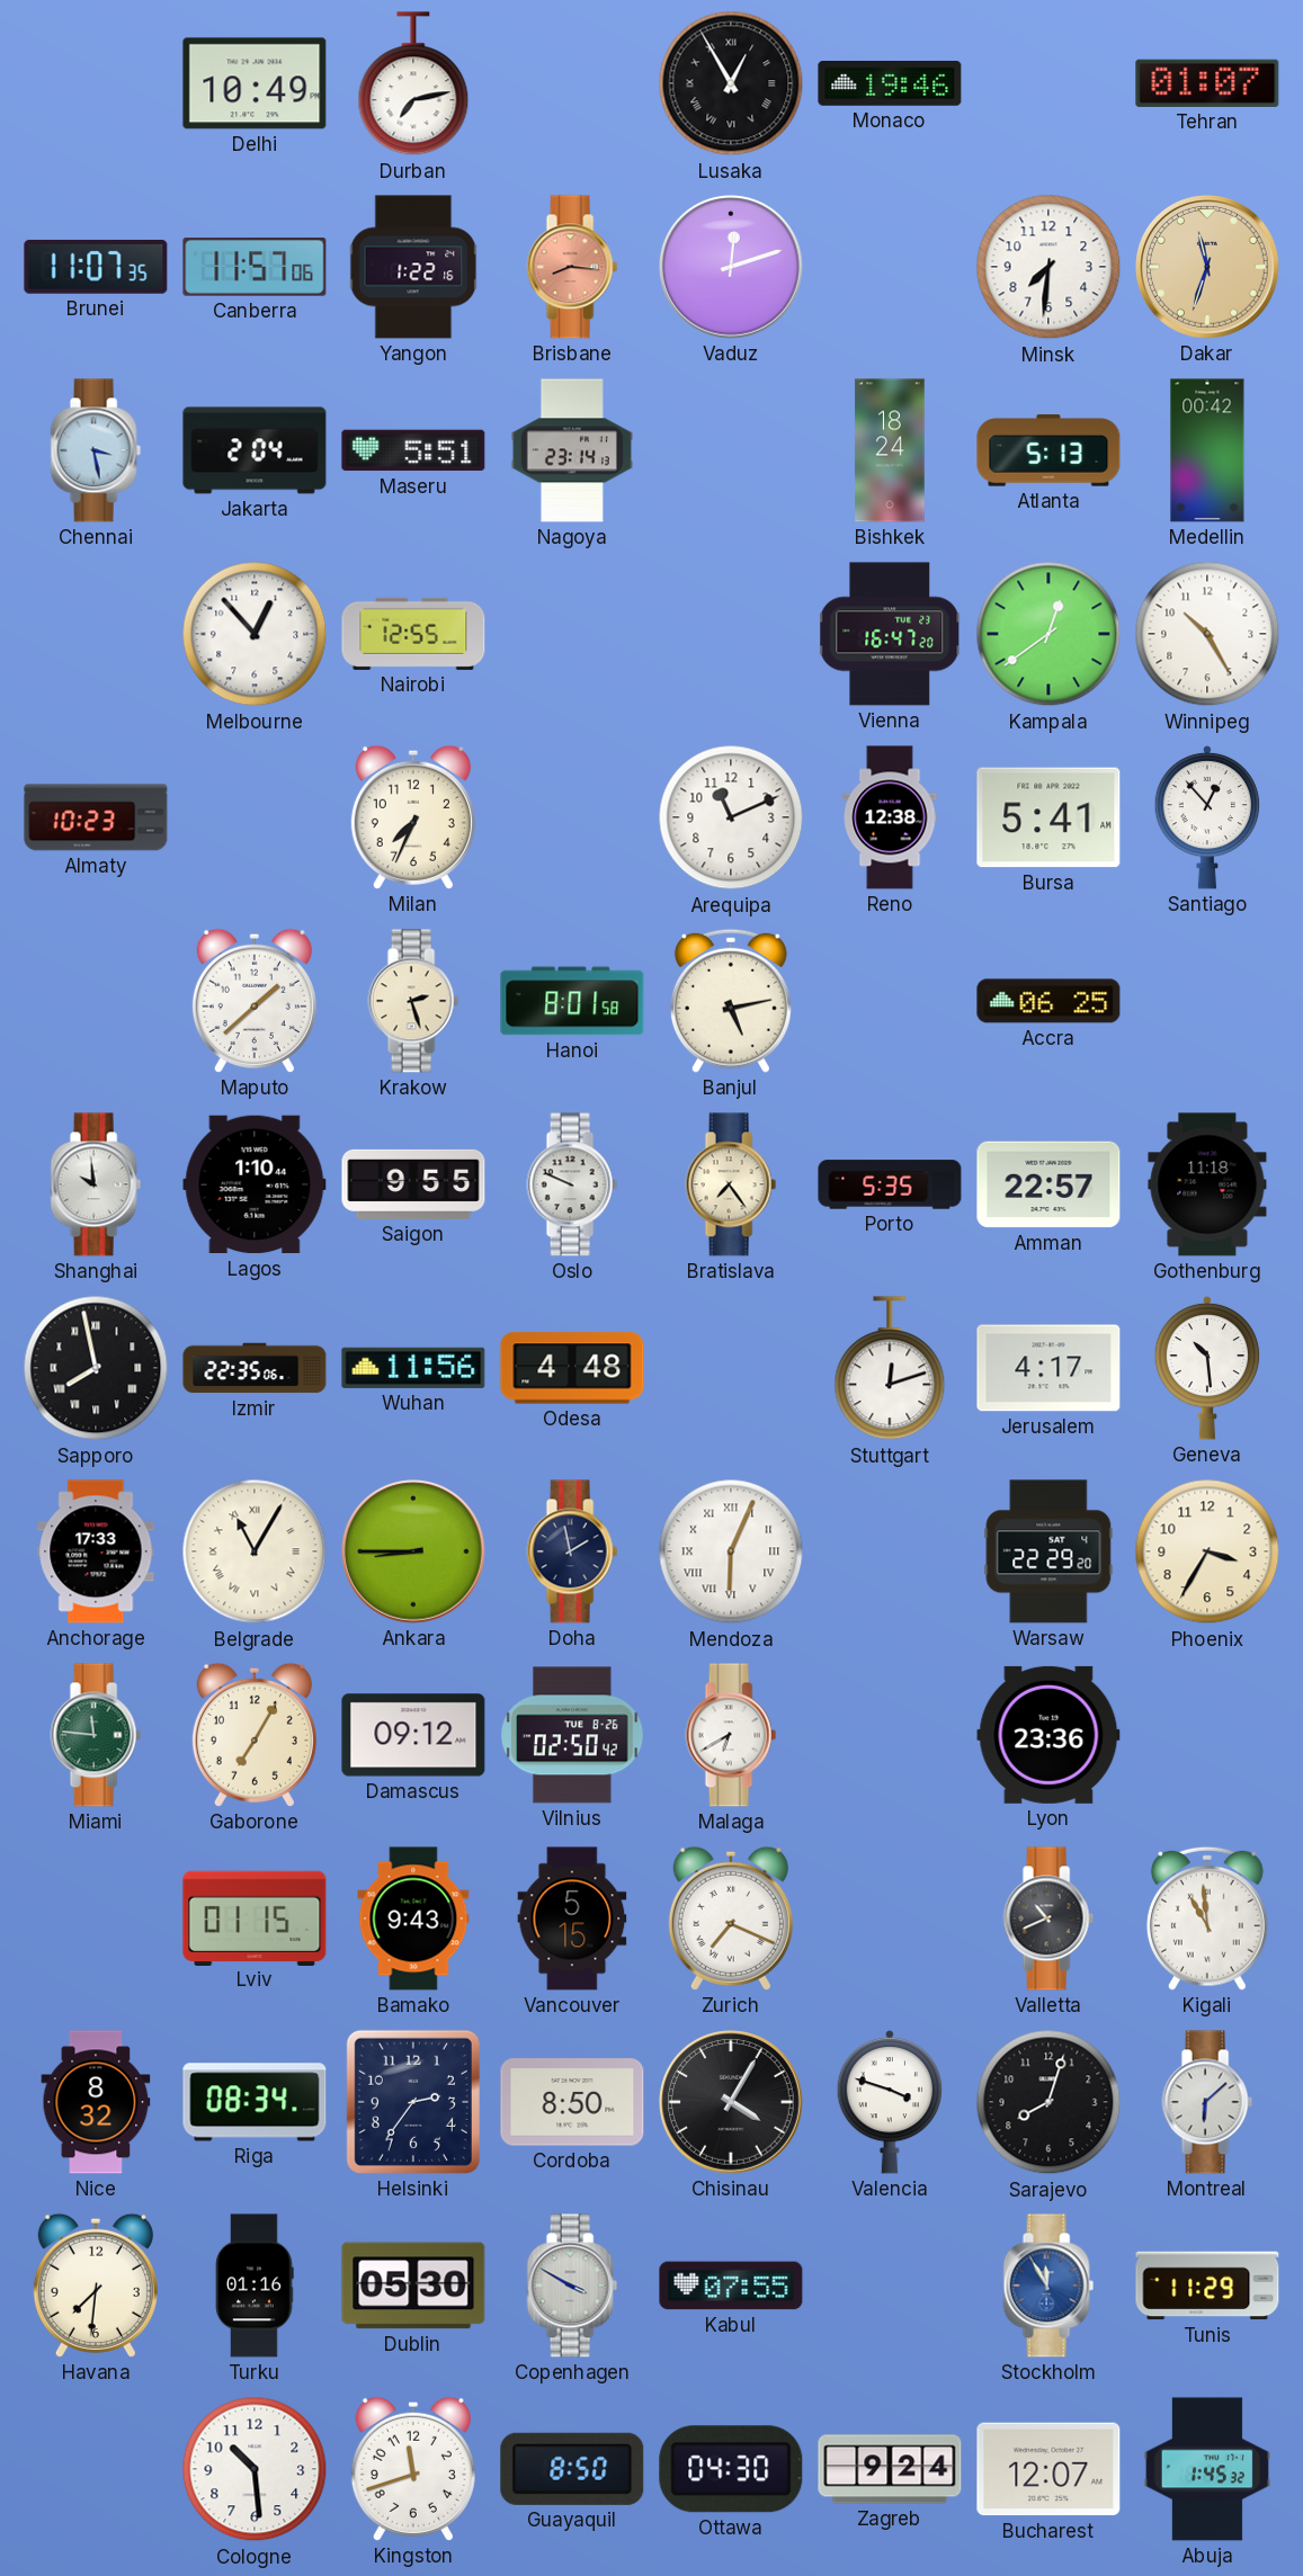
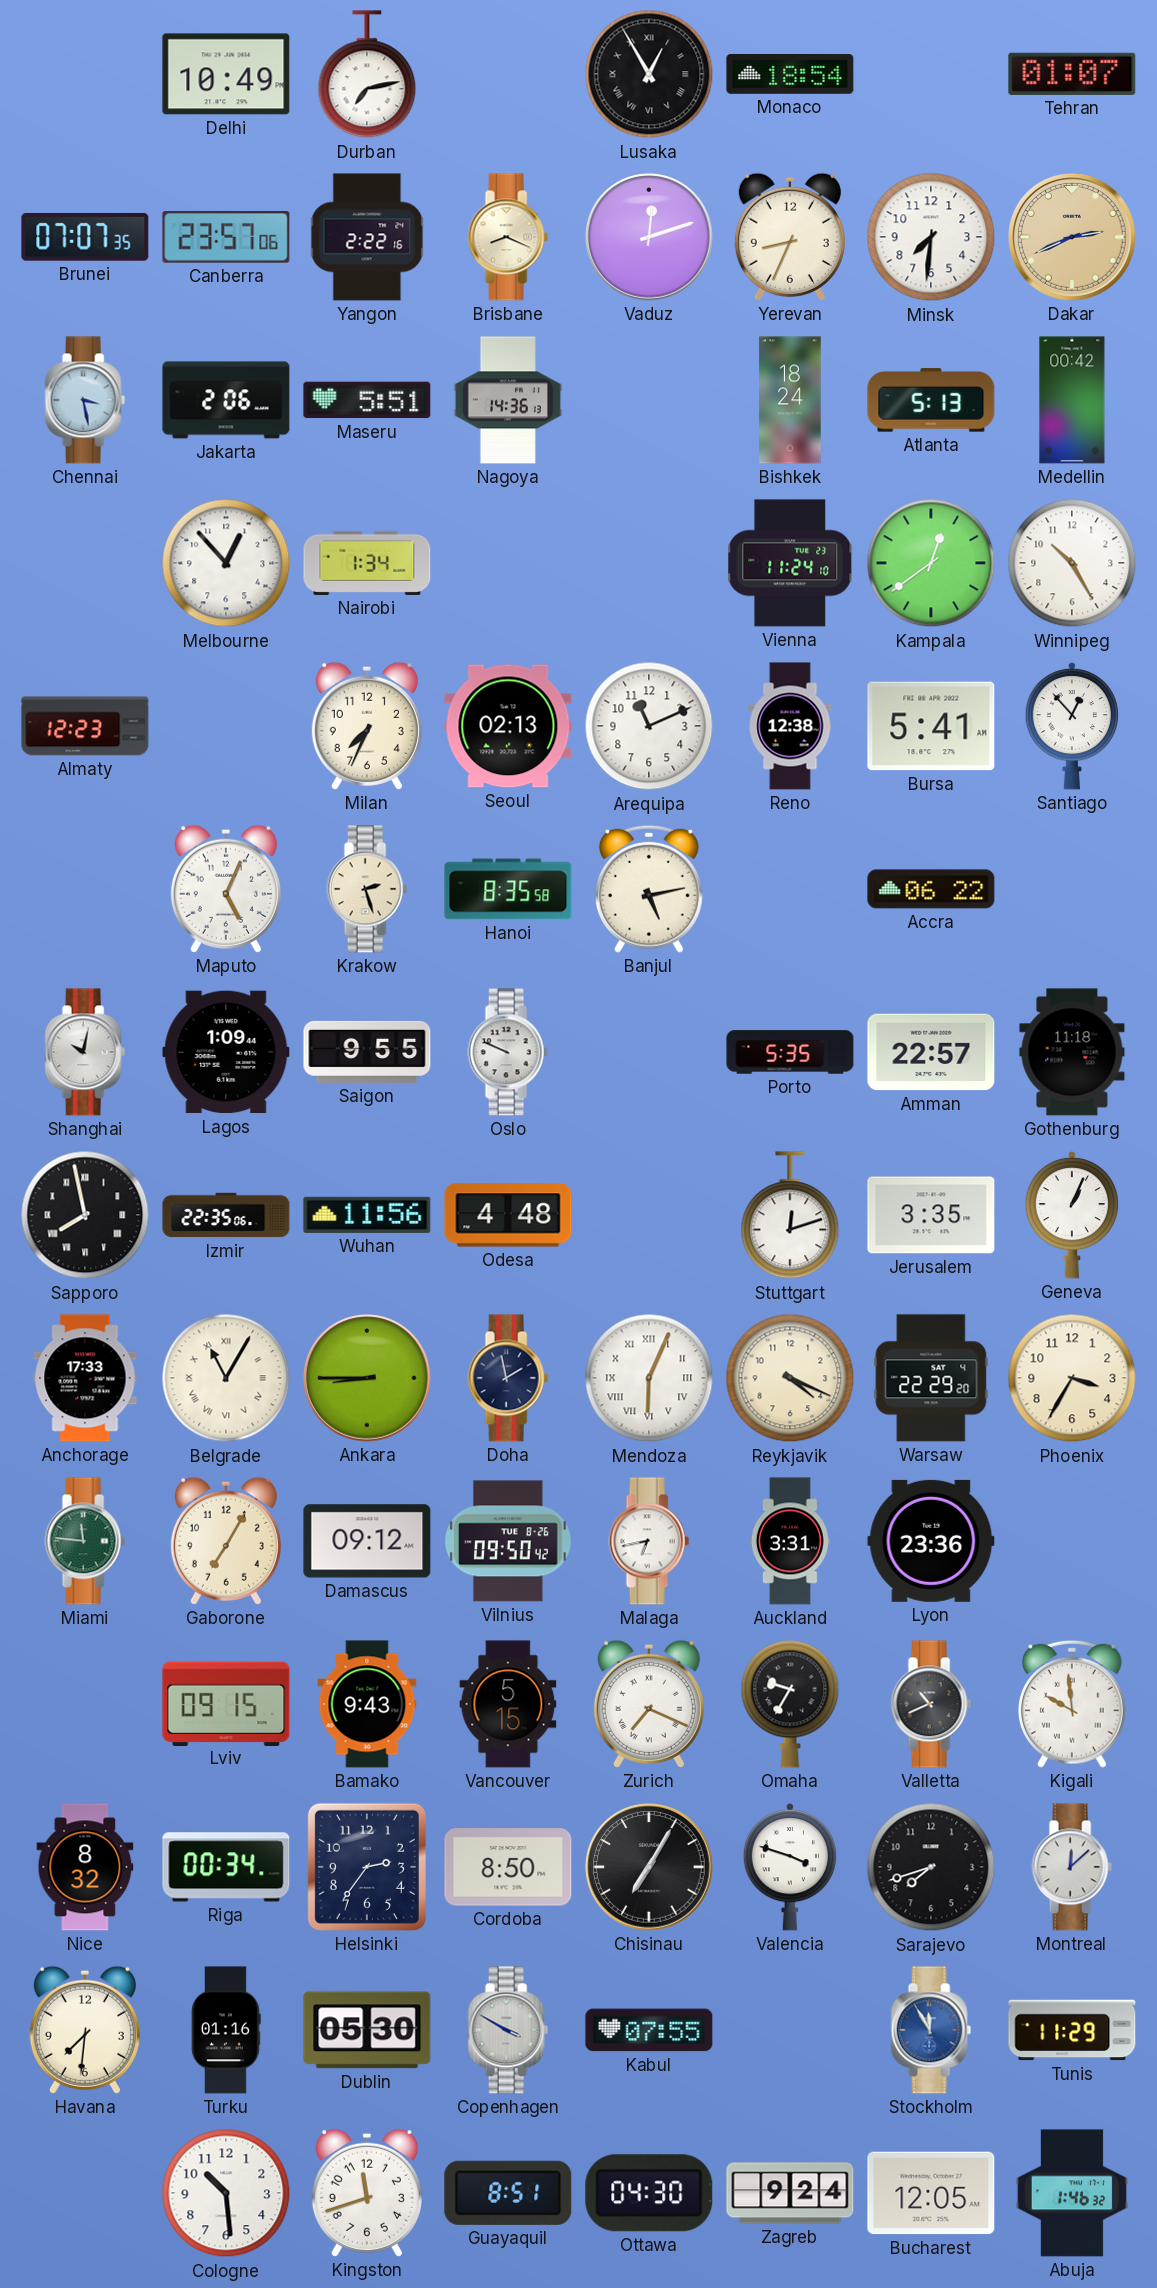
Monaco: 19:46 -> 18:54
Brunei: 11:07 -> 07:07
Canberra: 11:57 -> 23:57
Yangon: 1:22 -> 2:22
Brisbane: 8:16 -> 8:19
Brisbane dial: salmon -> cream
Yerevan: none -> 8:34
Dakar: 11:33 -> 2:41
Jakarta: 2:04 -> 2:06
Nagoya: 23:14 -> 14:36
Nairobi: 12:55 -> 1:34
Vienna: 16:47 -> 11:24
Almaty: 10:23 -> 12:23
Seoul: none -> 02:13
Maputo: 1:38 -> 5:04
Hanoi: 8:01 -> 8:35
Accra: 06:25 -> 06:22
Shanghai: 9:59 -> 10:02
Lagos: 1:10 -> 1:09
Bratislava: 7:24 -> none
Jerusalem: 4:17 -> 3:35
Geneva: 10:29 -> 1:04
Reykjavik: none -> 4:19
Vilnius: 02:50 -> 09:50
Malaga: 6:40 -> 6:43
Auckland: none -> 3:31
Lviv: 01:15 -> 09:15
Omaha: none -> 9:35
Kigali: 10:59 -> 9:59
Riga: 08:34 -> 00:34
Chisinau: 4:05 -> 7:05
Sarajevo: 8:03 -> 7:42
Montreal: 6:08 -> 12:08
Guayaquil: 8:50 -> 8:51
Bucharest: 12:07 -> 12:05
Abuja: 1:45 -> 1:46
